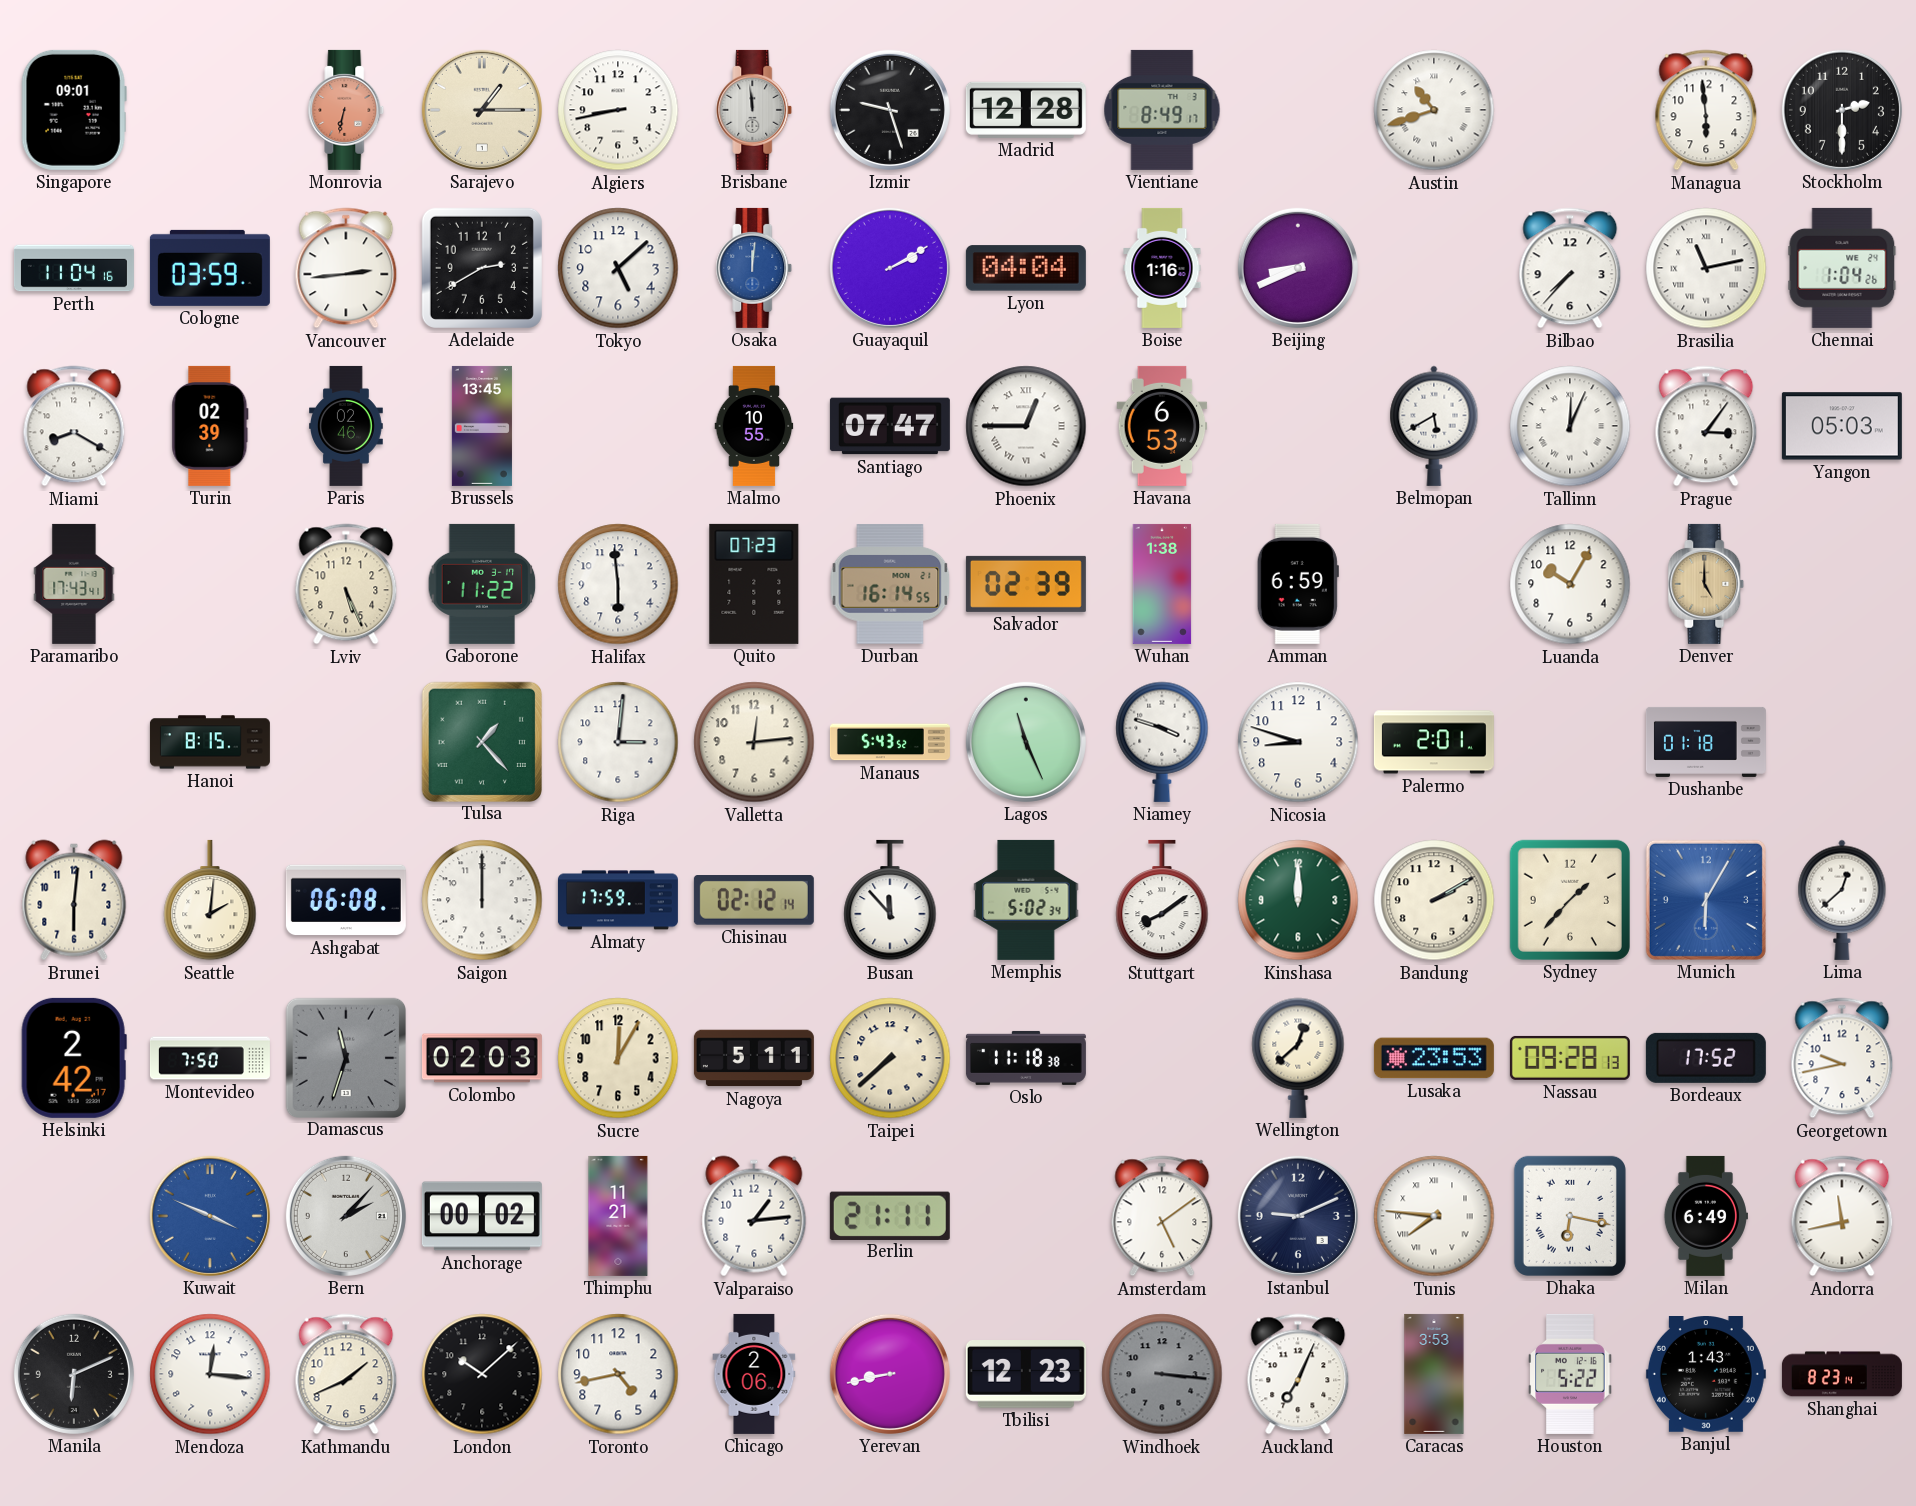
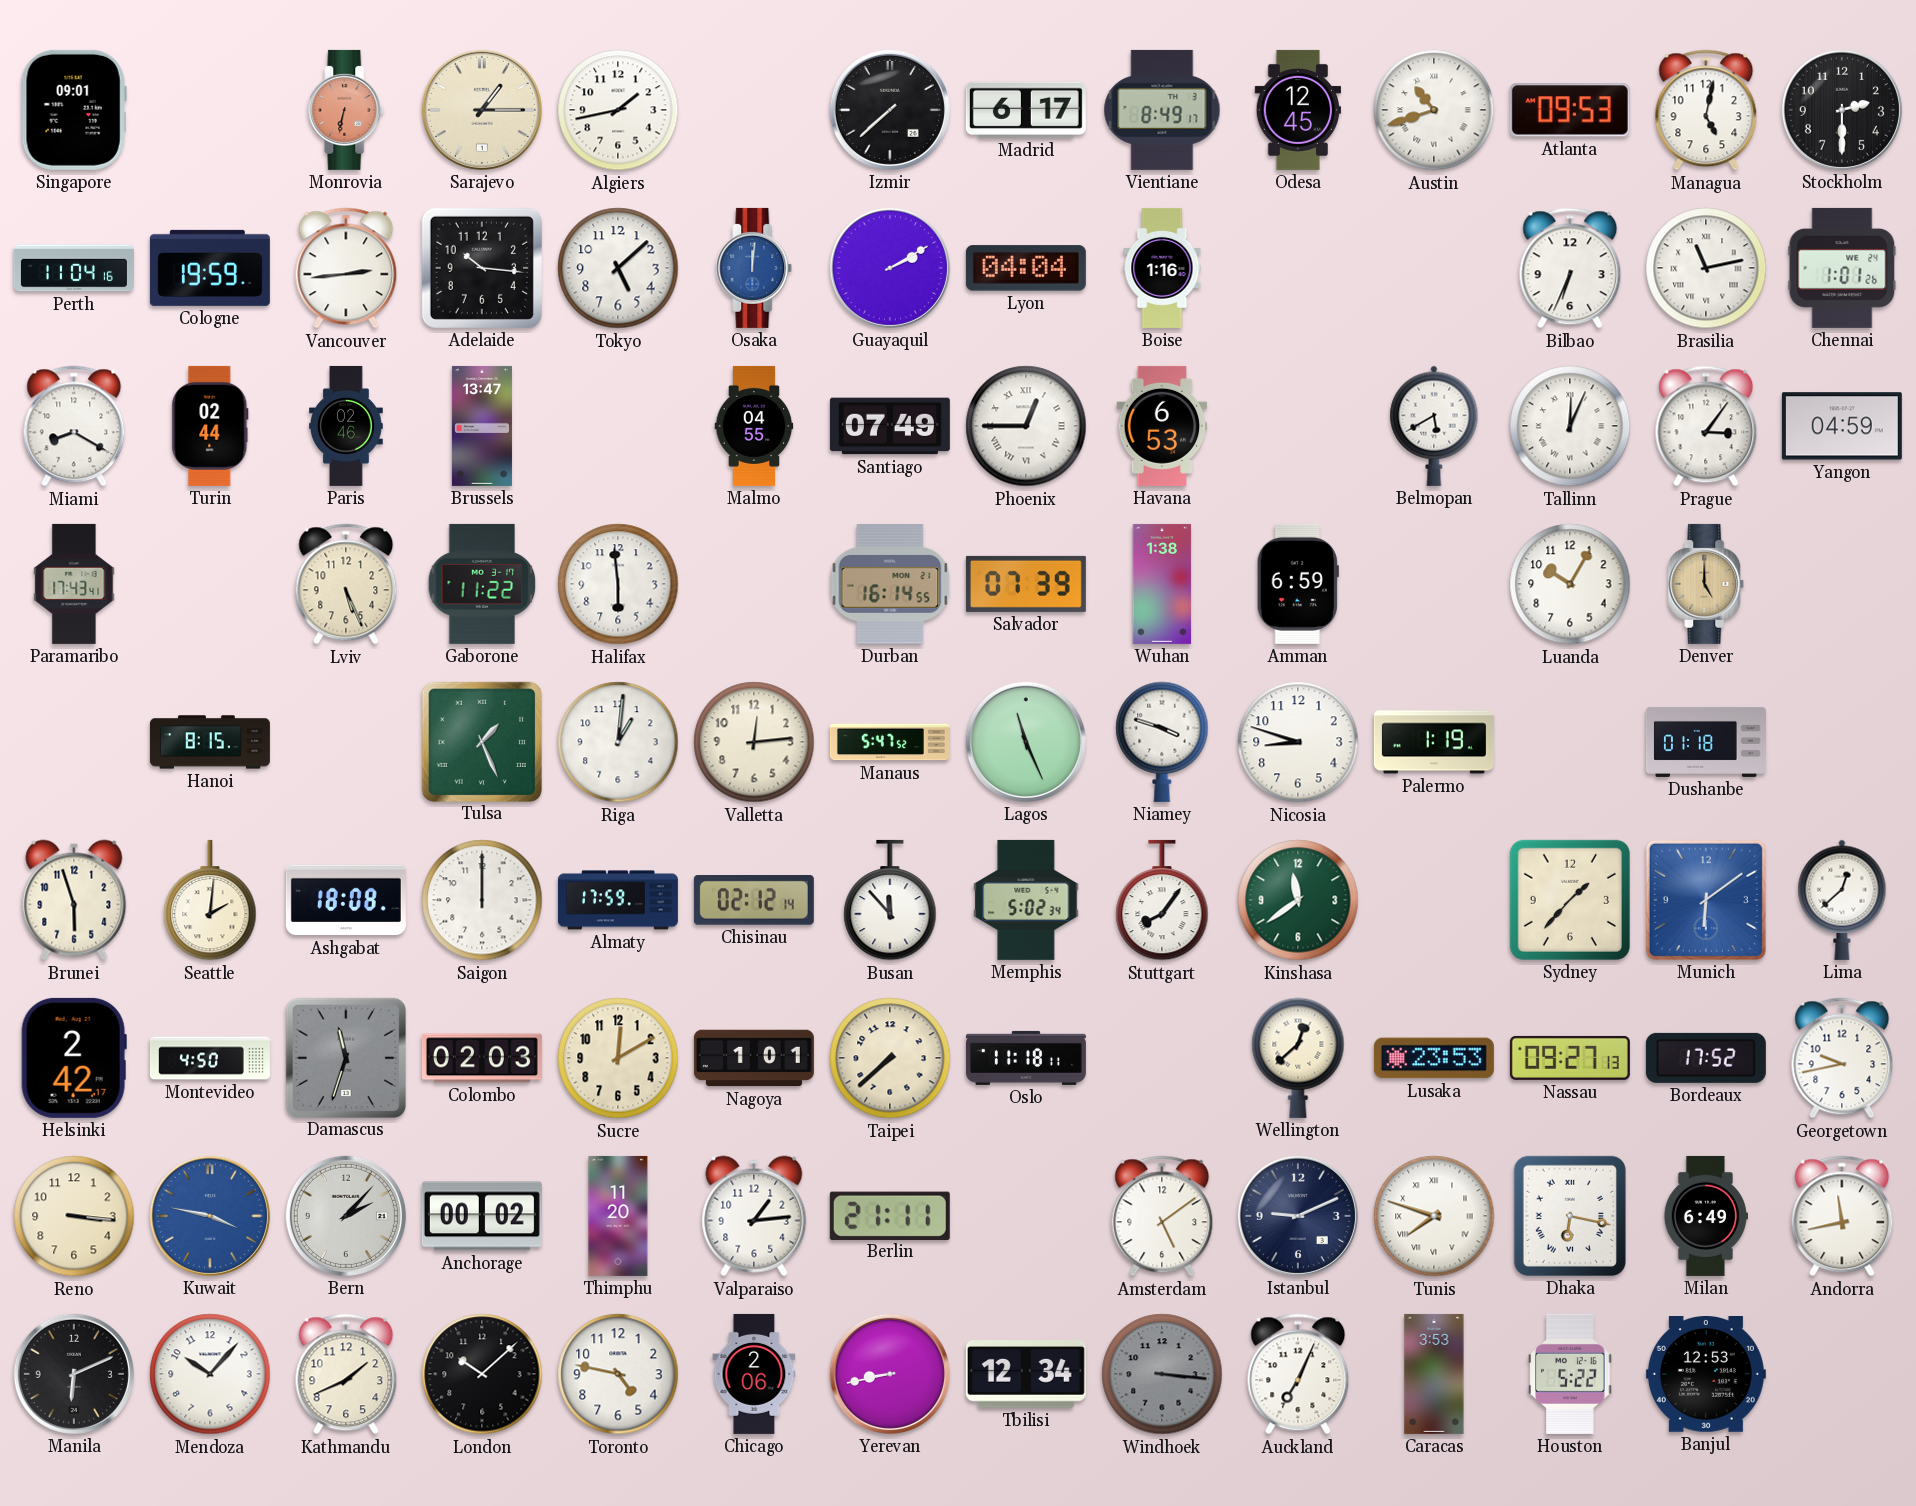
Algiers: 8:43 -> 1:43
Brisbane: 11:59 -> none
Izmir: 9:27 -> 7:38
Madrid: 12:28 -> 6:17
Odesa: none -> 12:45
Atlanta: none -> 09:53
Managua: 5:59 -> 5:02
Cologne: 03:59 -> 19:59
Adelaide: 2:40 -> 10:16
Beijing: 8:41 -> none
Bilbao: 7:37 -> 6:34
Chennai: 1:04 -> 1:01
Turin: 02:39 -> 02:44
Brussels: 13:45 -> 13:47
Malmo: 10:55 -> 04:55
Santiago: 07:47 -> 07:49
Yangon: 05:03 -> 04:59
Quito: 07:23 -> none
Salvador: 02:39 -> 07:39
Tulsa: 1:23 -> 1:26
Riga: 3:01 -> 1:01
Manaus: 5:43 -> 5:47
Palermo: 2:01 -> 1:19
Brunei: 6:01 -> 5:57
Ashgabat: 06:08 -> 18:08
Stuttgart: 8:09 -> 8:06
Kinshasa: 12:00 -> 11:39
Bandung: 2:10 -> none
Munich: 6:05 -> 6:09
Montevideo: 7:50 -> 4:50
Sucre: 12:05 -> 12:10
Nagoya: 5:11 -> 1:01
Oslo: 11:18:38 -> 11:18:11
Nassau: 09:28 -> 09:27
Reno: none -> 3:16
Kuwait: 3:49 -> 3:47
Thimphu: 11:21 -> 11:20
Tunis: 7:46 -> 7:48
Mendoza: 12:16 -> 10:07
Toronto: 4:43 -> 4:47
Tbilisi: 12:23 -> 12:34
Banjul: 1:43 -> 12:53
Shanghai: 8:23 -> none
